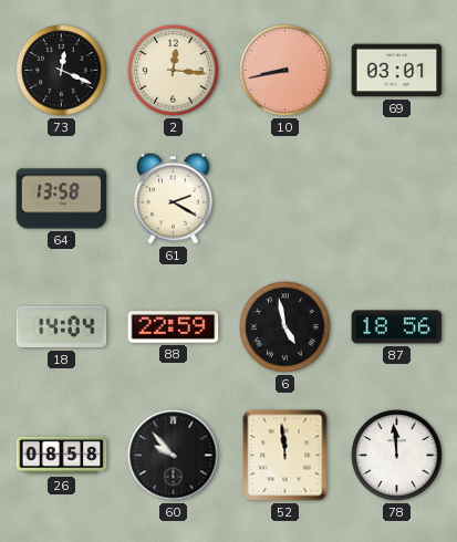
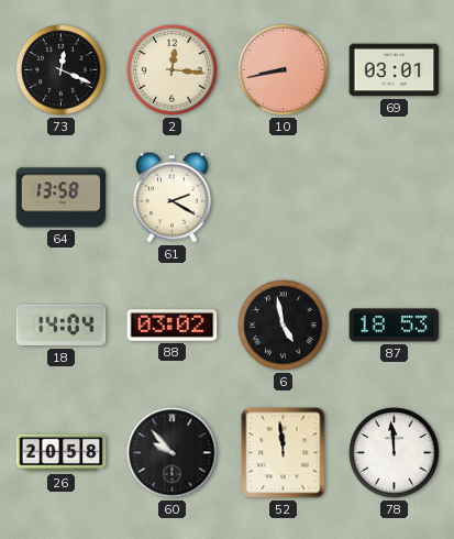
88: 22:59 -> 03:02
87: 18:56 -> 18:53
26: 08:58 -> 20:58
